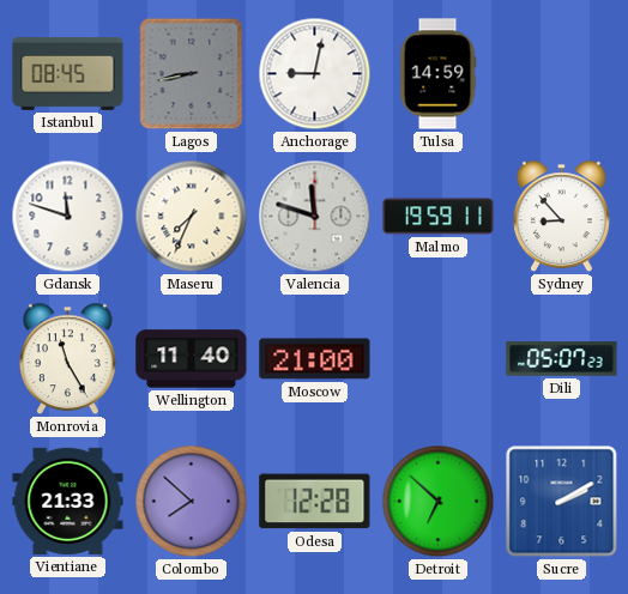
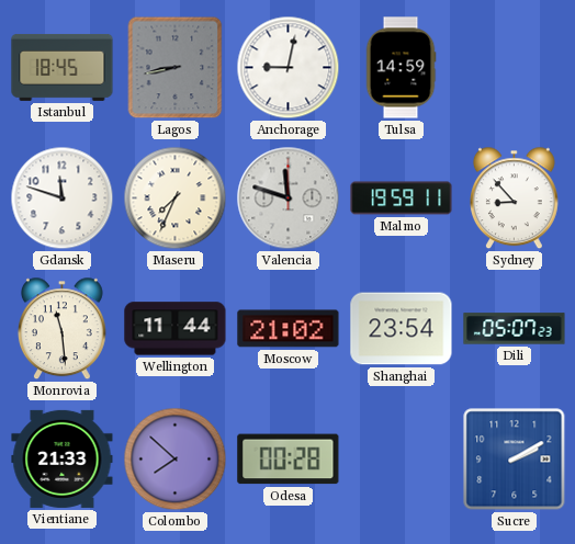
Istanbul: 08:45 -> 18:45
Monrovia: 11:25 -> 11:29
Wellington: 11:40 -> 11:44
Moscow: 21:00 -> 21:02
Shanghai: none -> 23:54
Odesa: 12:28 -> 00:28
Detroit: 6:52 -> none
